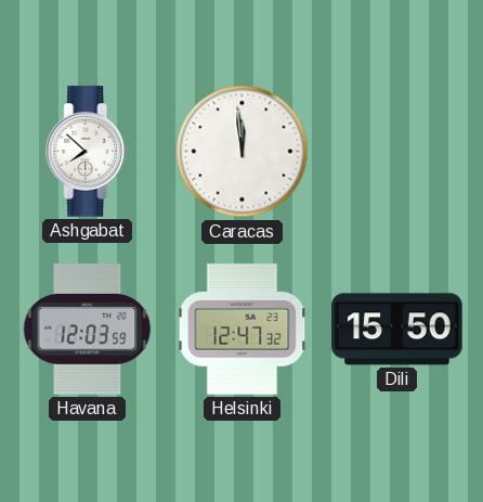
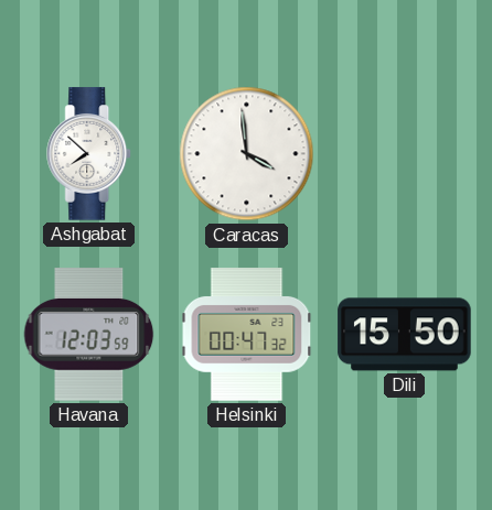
Caracas: 11:59 -> 3:59
Helsinki: 12:47 -> 00:47
